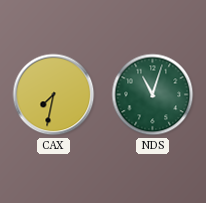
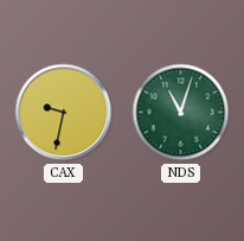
CAX: 7:32 -> 9:32
